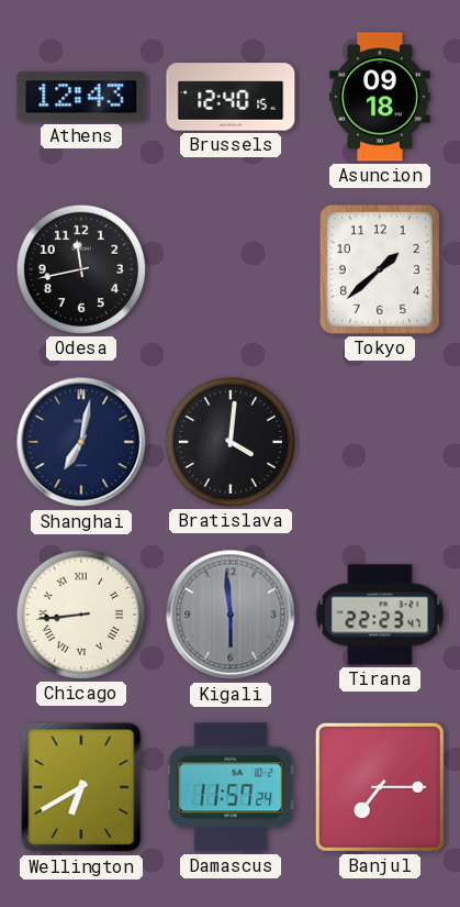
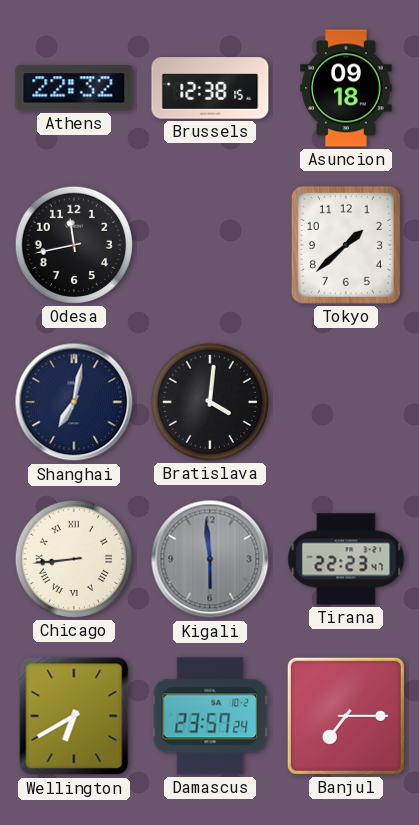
Athens: 12:43 -> 22:32
Brussels: 12:40 -> 12:38
Damascus: 11:57 -> 23:57
